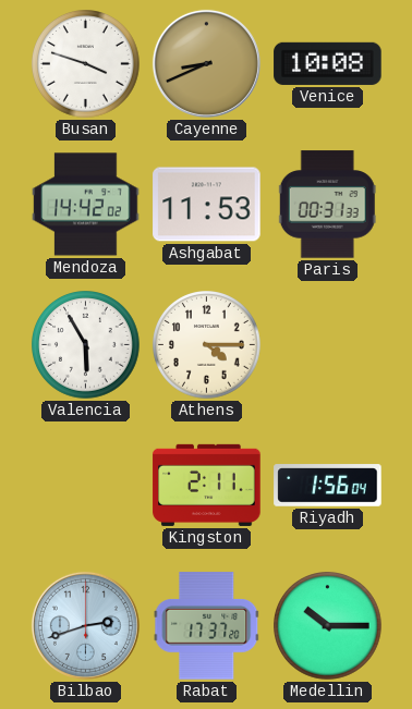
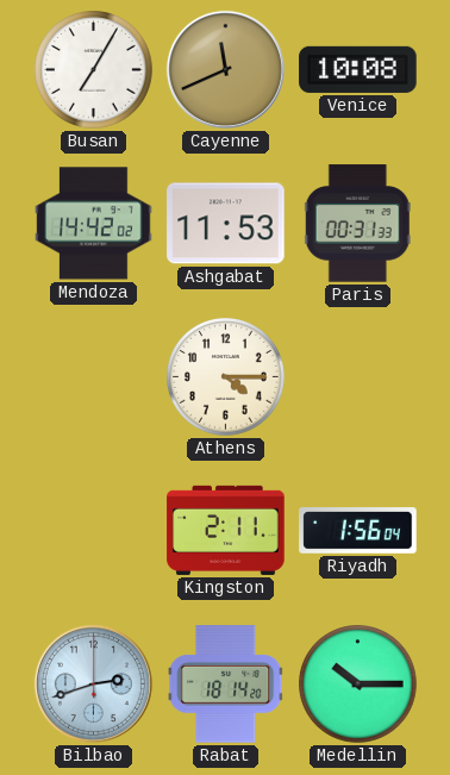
Busan: 3:48 -> 7:05
Cayenne: 8:41 -> 11:41
Valencia: 5:55 -> none
Rabat: 17:37 -> 18:14
